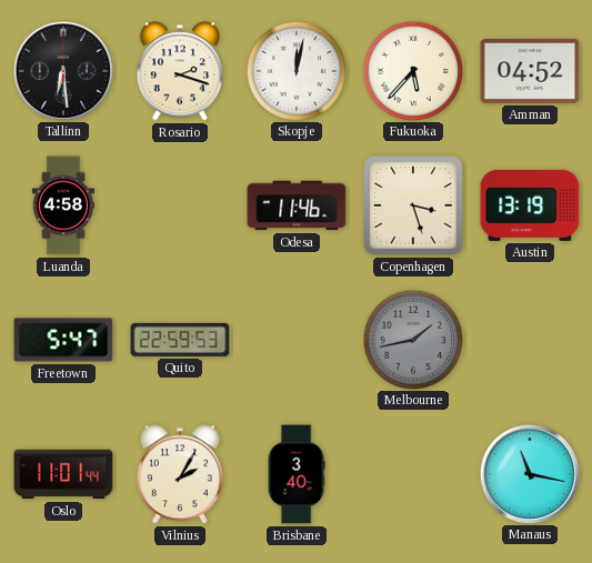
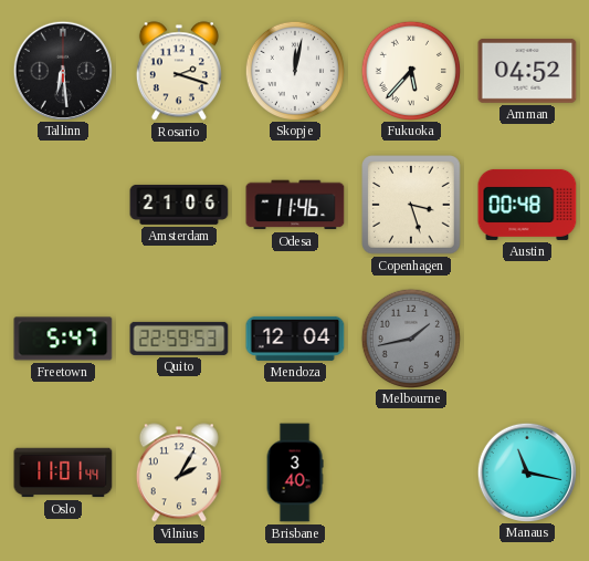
Luanda: 4:58 -> none
Amsterdam: none -> 21:06
Austin: 13:19 -> 00:48
Mendoza: none -> 12:04
